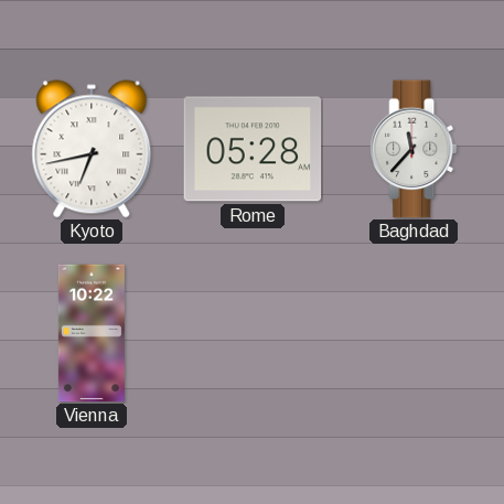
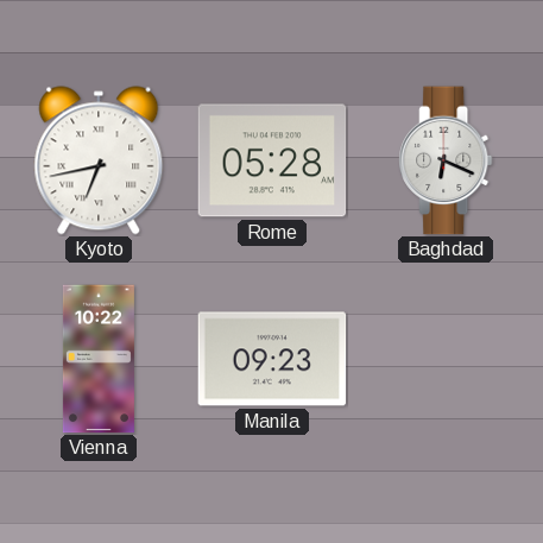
Baghdad: 11:37 -> 6:19
Manila: none -> 09:23
